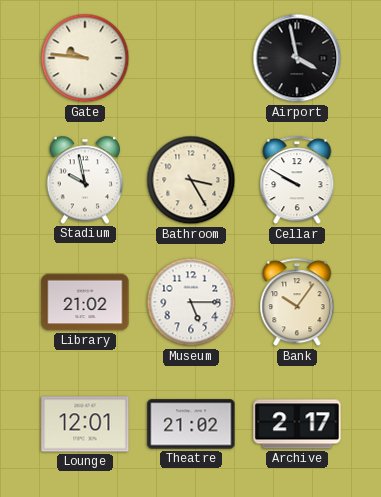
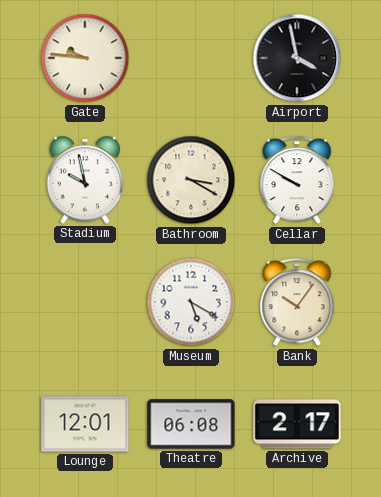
Bathroom: 3:25 -> 3:20
Library: 21:02 -> none
Museum: 5:15 -> 5:20
Theatre: 21:02 -> 06:08
